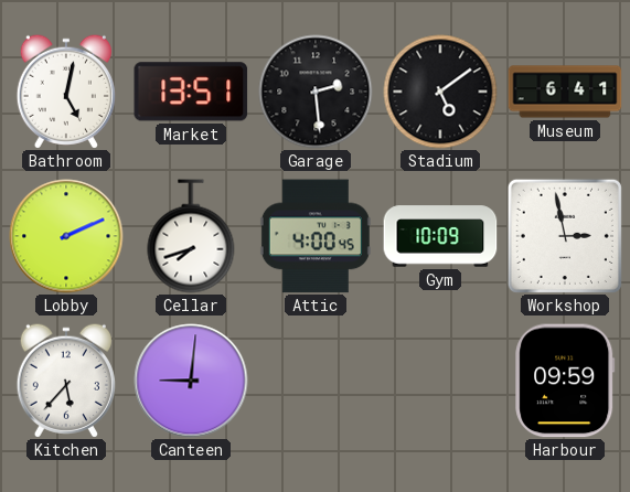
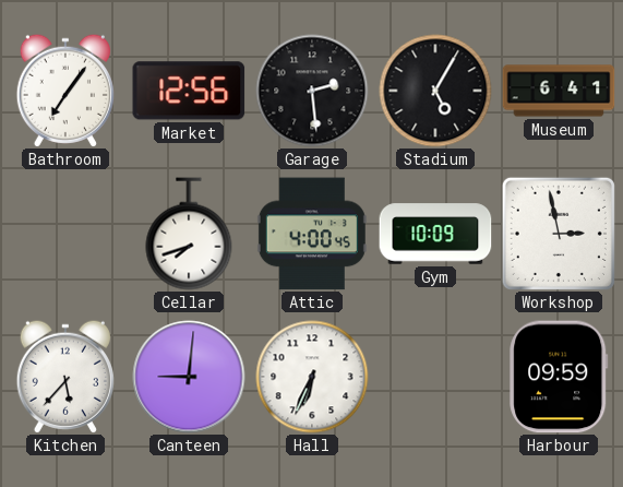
Bathroom: 5:02 -> 7:06
Market: 13:51 -> 12:56
Stadium: 5:09 -> 5:05
Lobby: 2:11 -> none
Hall: none -> 6:34
